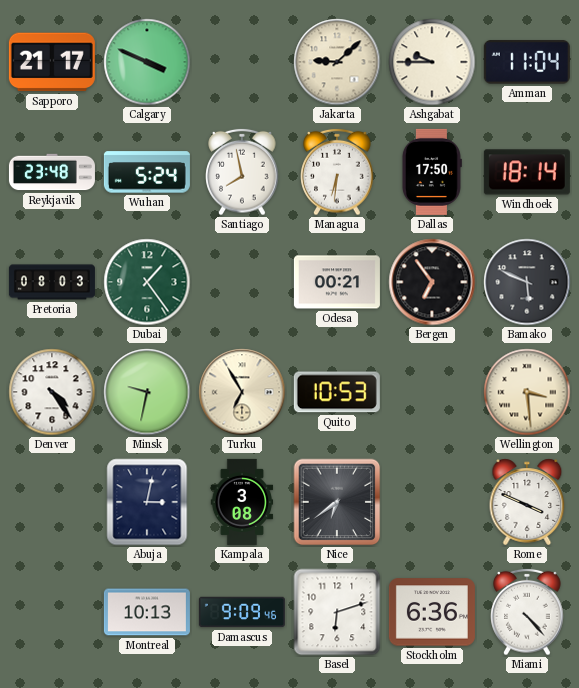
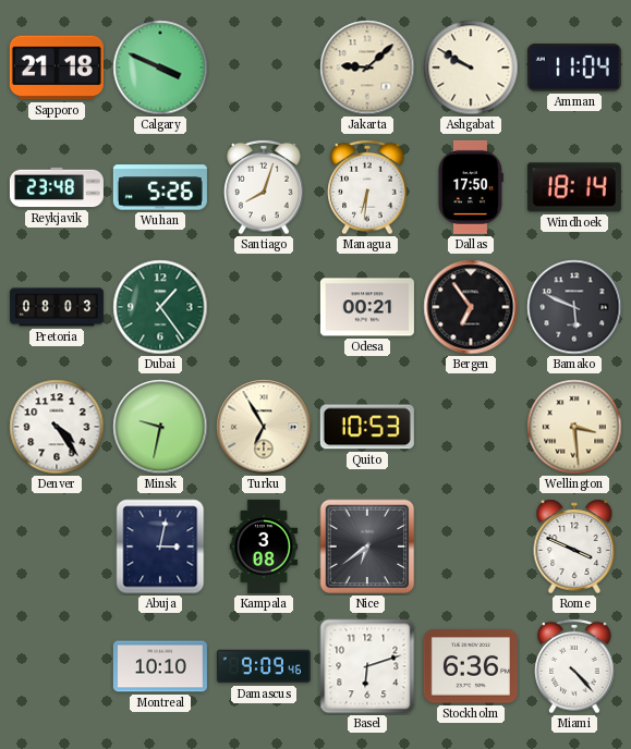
Sapporo: 21:17 -> 21:18
Ashgabat: 9:45 -> 9:50
Wuhan: 5:24 -> 5:26
Santiago: 7:58 -> 8:03
Montreal: 10:13 -> 10:10
